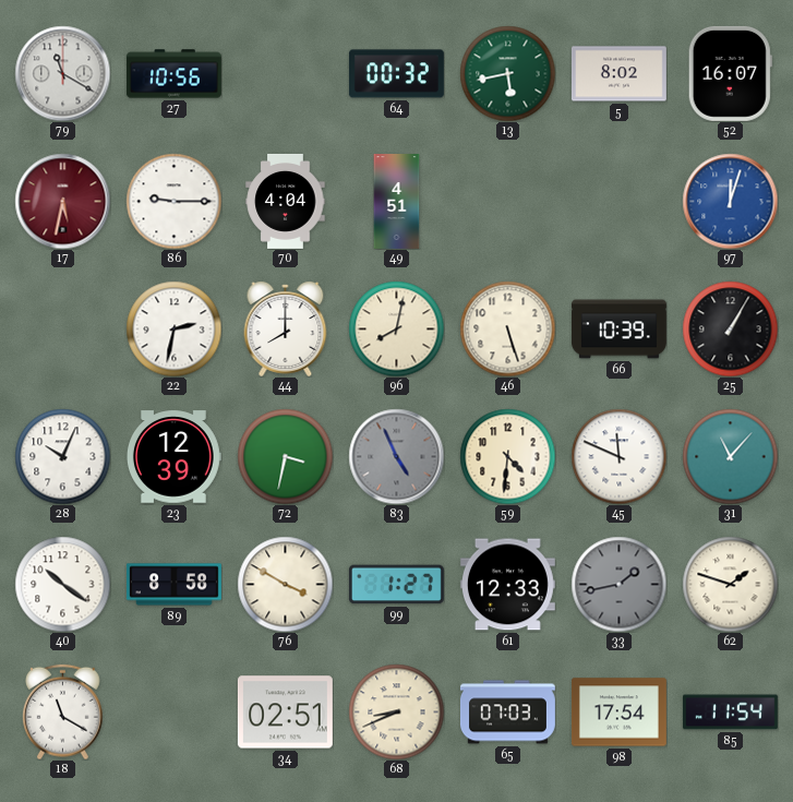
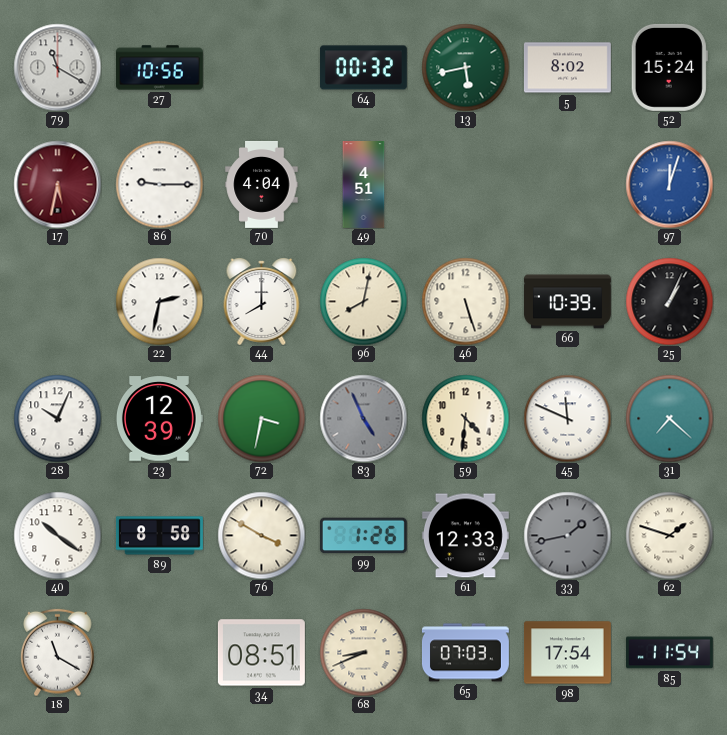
52: 16:07 -> 15:24
25: 1:05 -> 1:04
31: 11:07 -> 7:22
99: 1:27 -> 1:26
34: 02:51 -> 08:51
